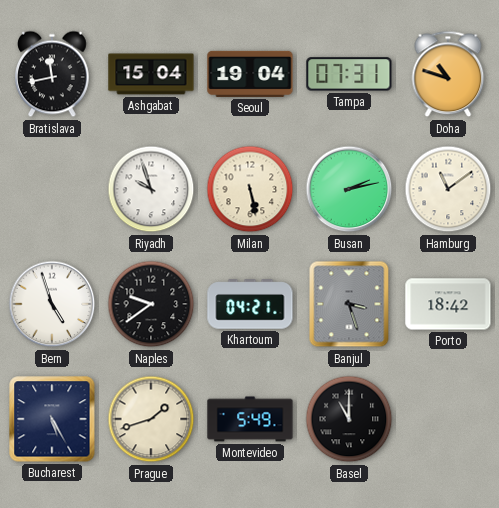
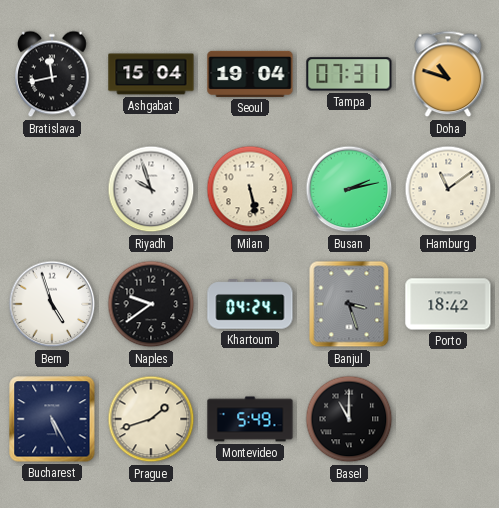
Khartoum: 04:21 -> 04:24
